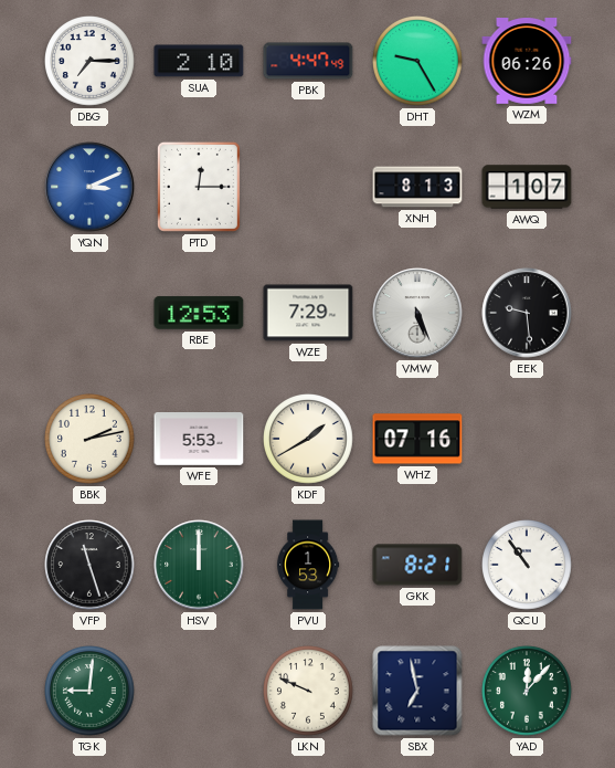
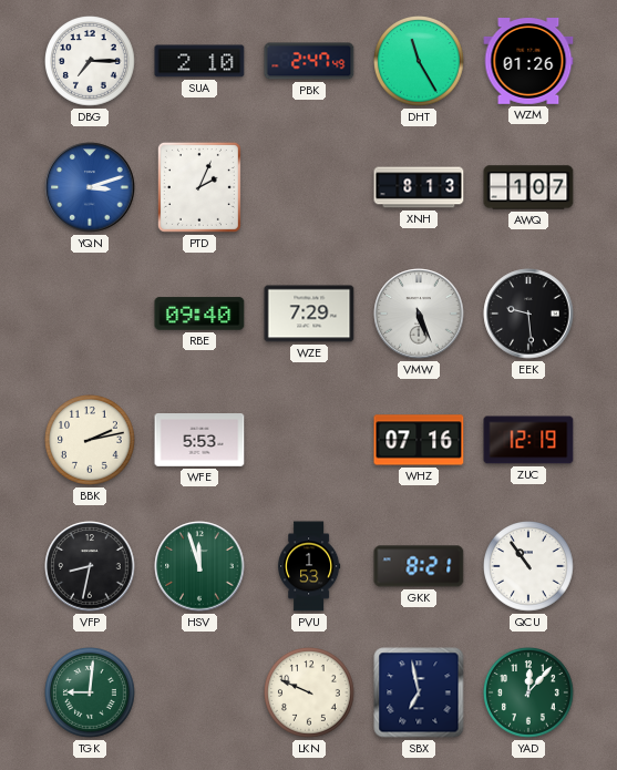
PBK: 4:47 -> 2:47
DHT: 9:25 -> 11:25
WZM: 06:26 -> 01:26
YQN: 3:11 -> 3:12
PTD: 12:15 -> 2:04
RBE: 12:53 -> 09:40
KDF: 1:40 -> none
ZUC: none -> 12:19
VFP: 11:27 -> 8:32
HSV: 12:00 -> 11:57
